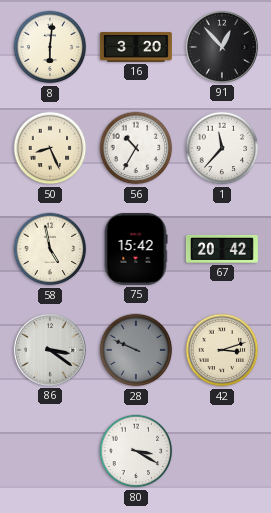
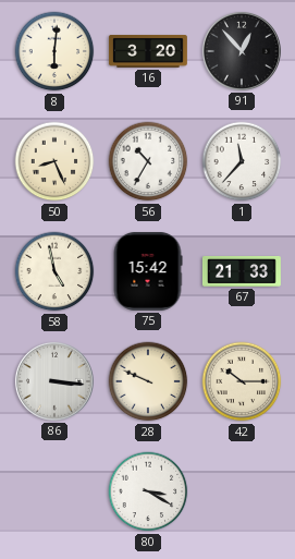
67: 20:42 -> 21:33
86: 3:21 -> 3:16
28 dial: grey -> cream
42: 3:12 -> 10:15
